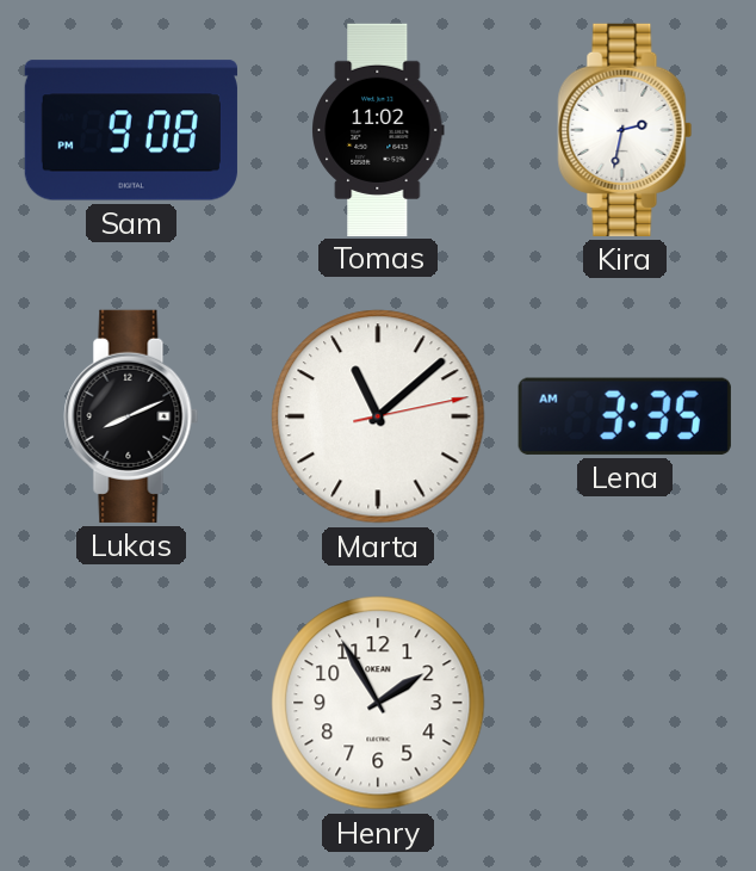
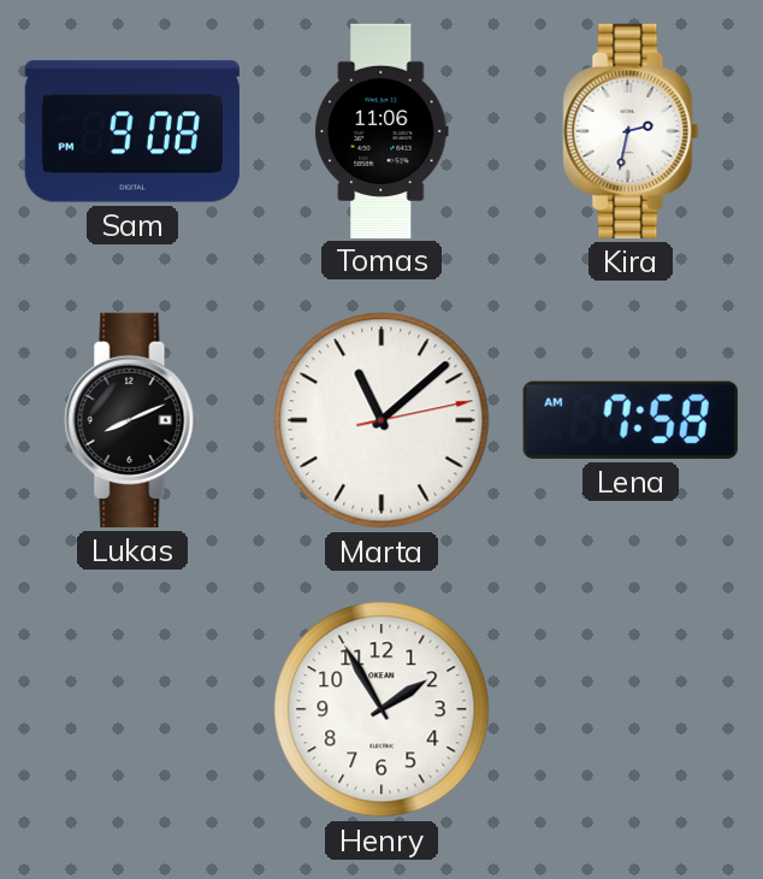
Tomas: 11:02 -> 11:06
Lena: 3:35 -> 7:58
